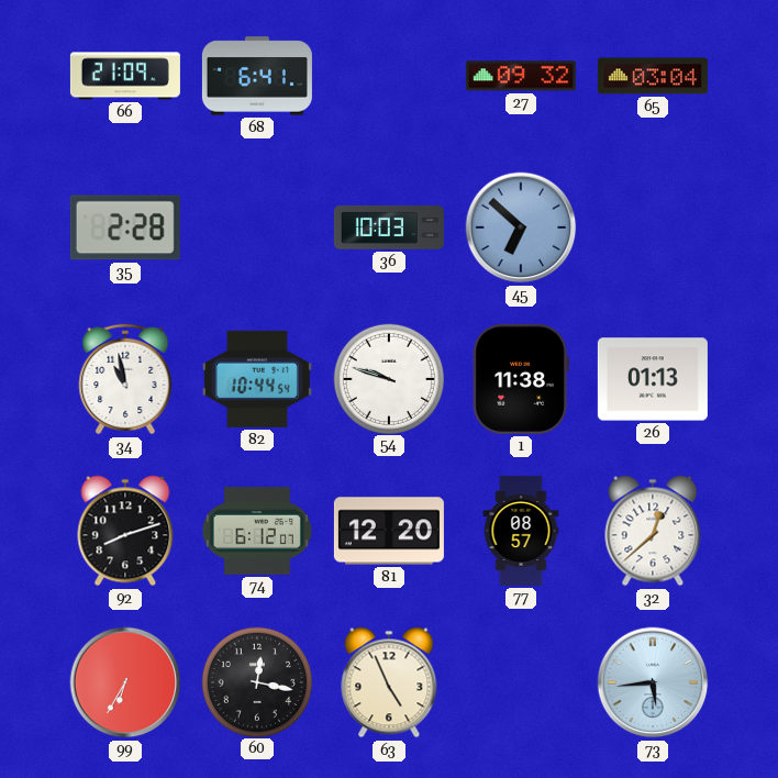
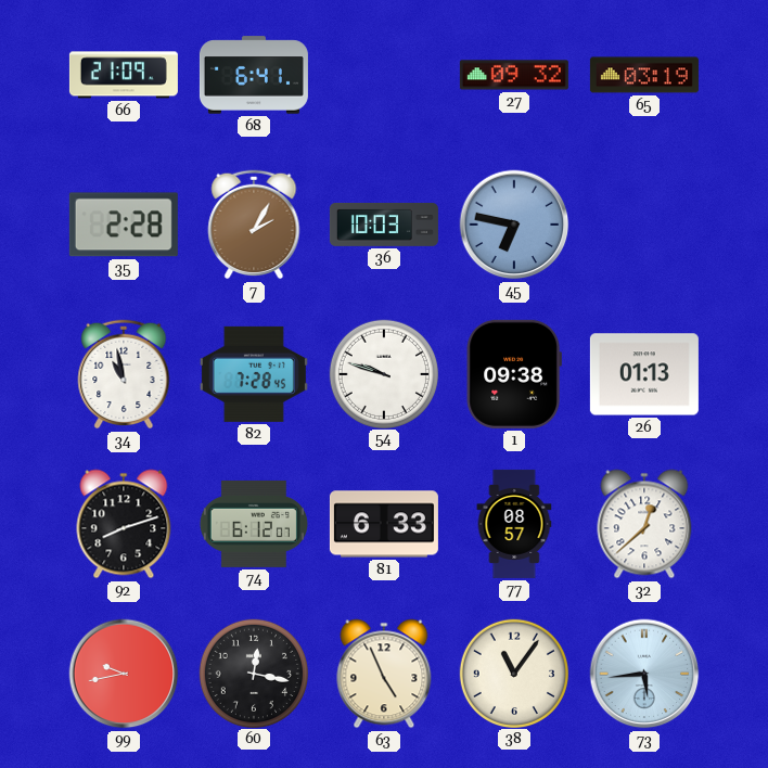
65: 03:04 -> 03:19
7: none -> 2:05
45: 6:52 -> 6:47
82: 10:44 -> 7:28
1: 11:38 -> 09:38
81: 12:20 -> 6:33
99: 6:35 -> 9:43
38: none -> 11:06
